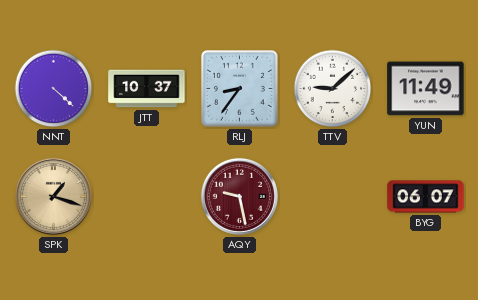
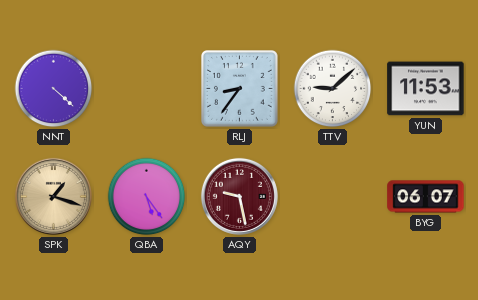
JTT: 10:37 -> none
YUN: 11:49 -> 11:53
QBA: none -> 5:24
